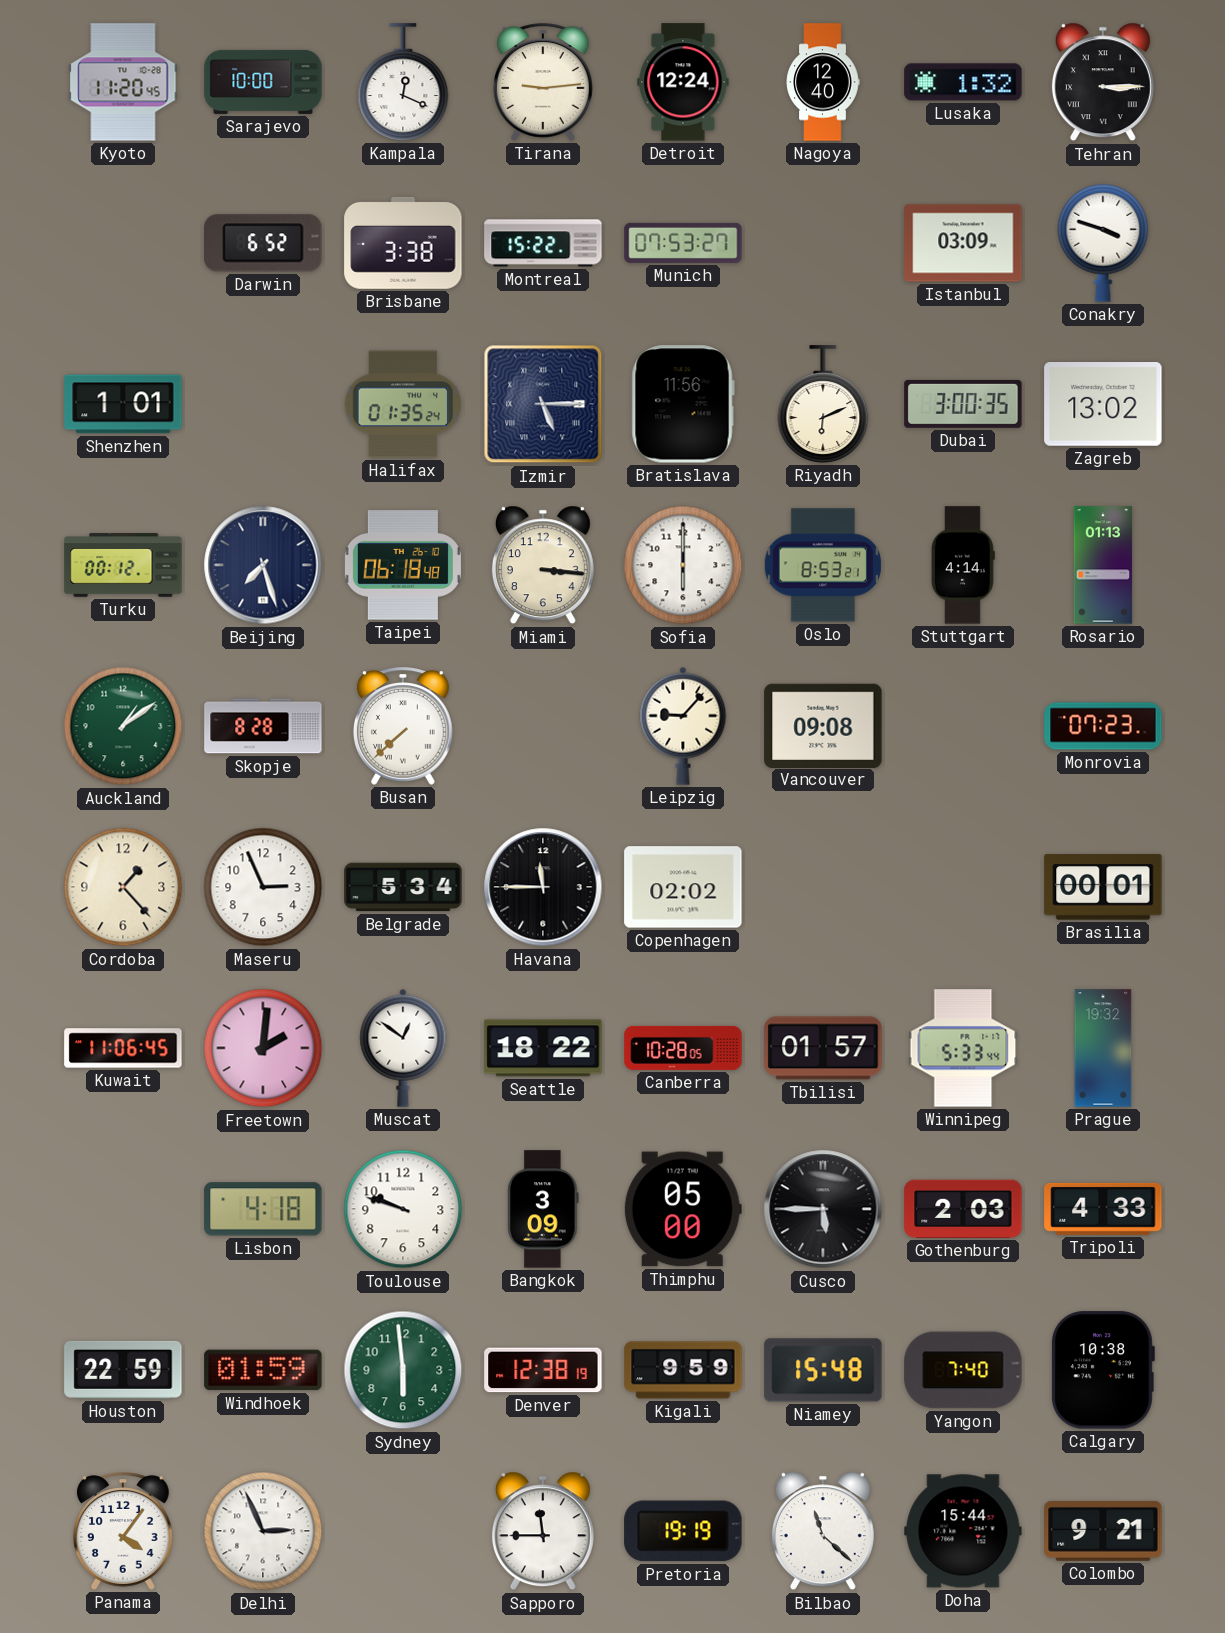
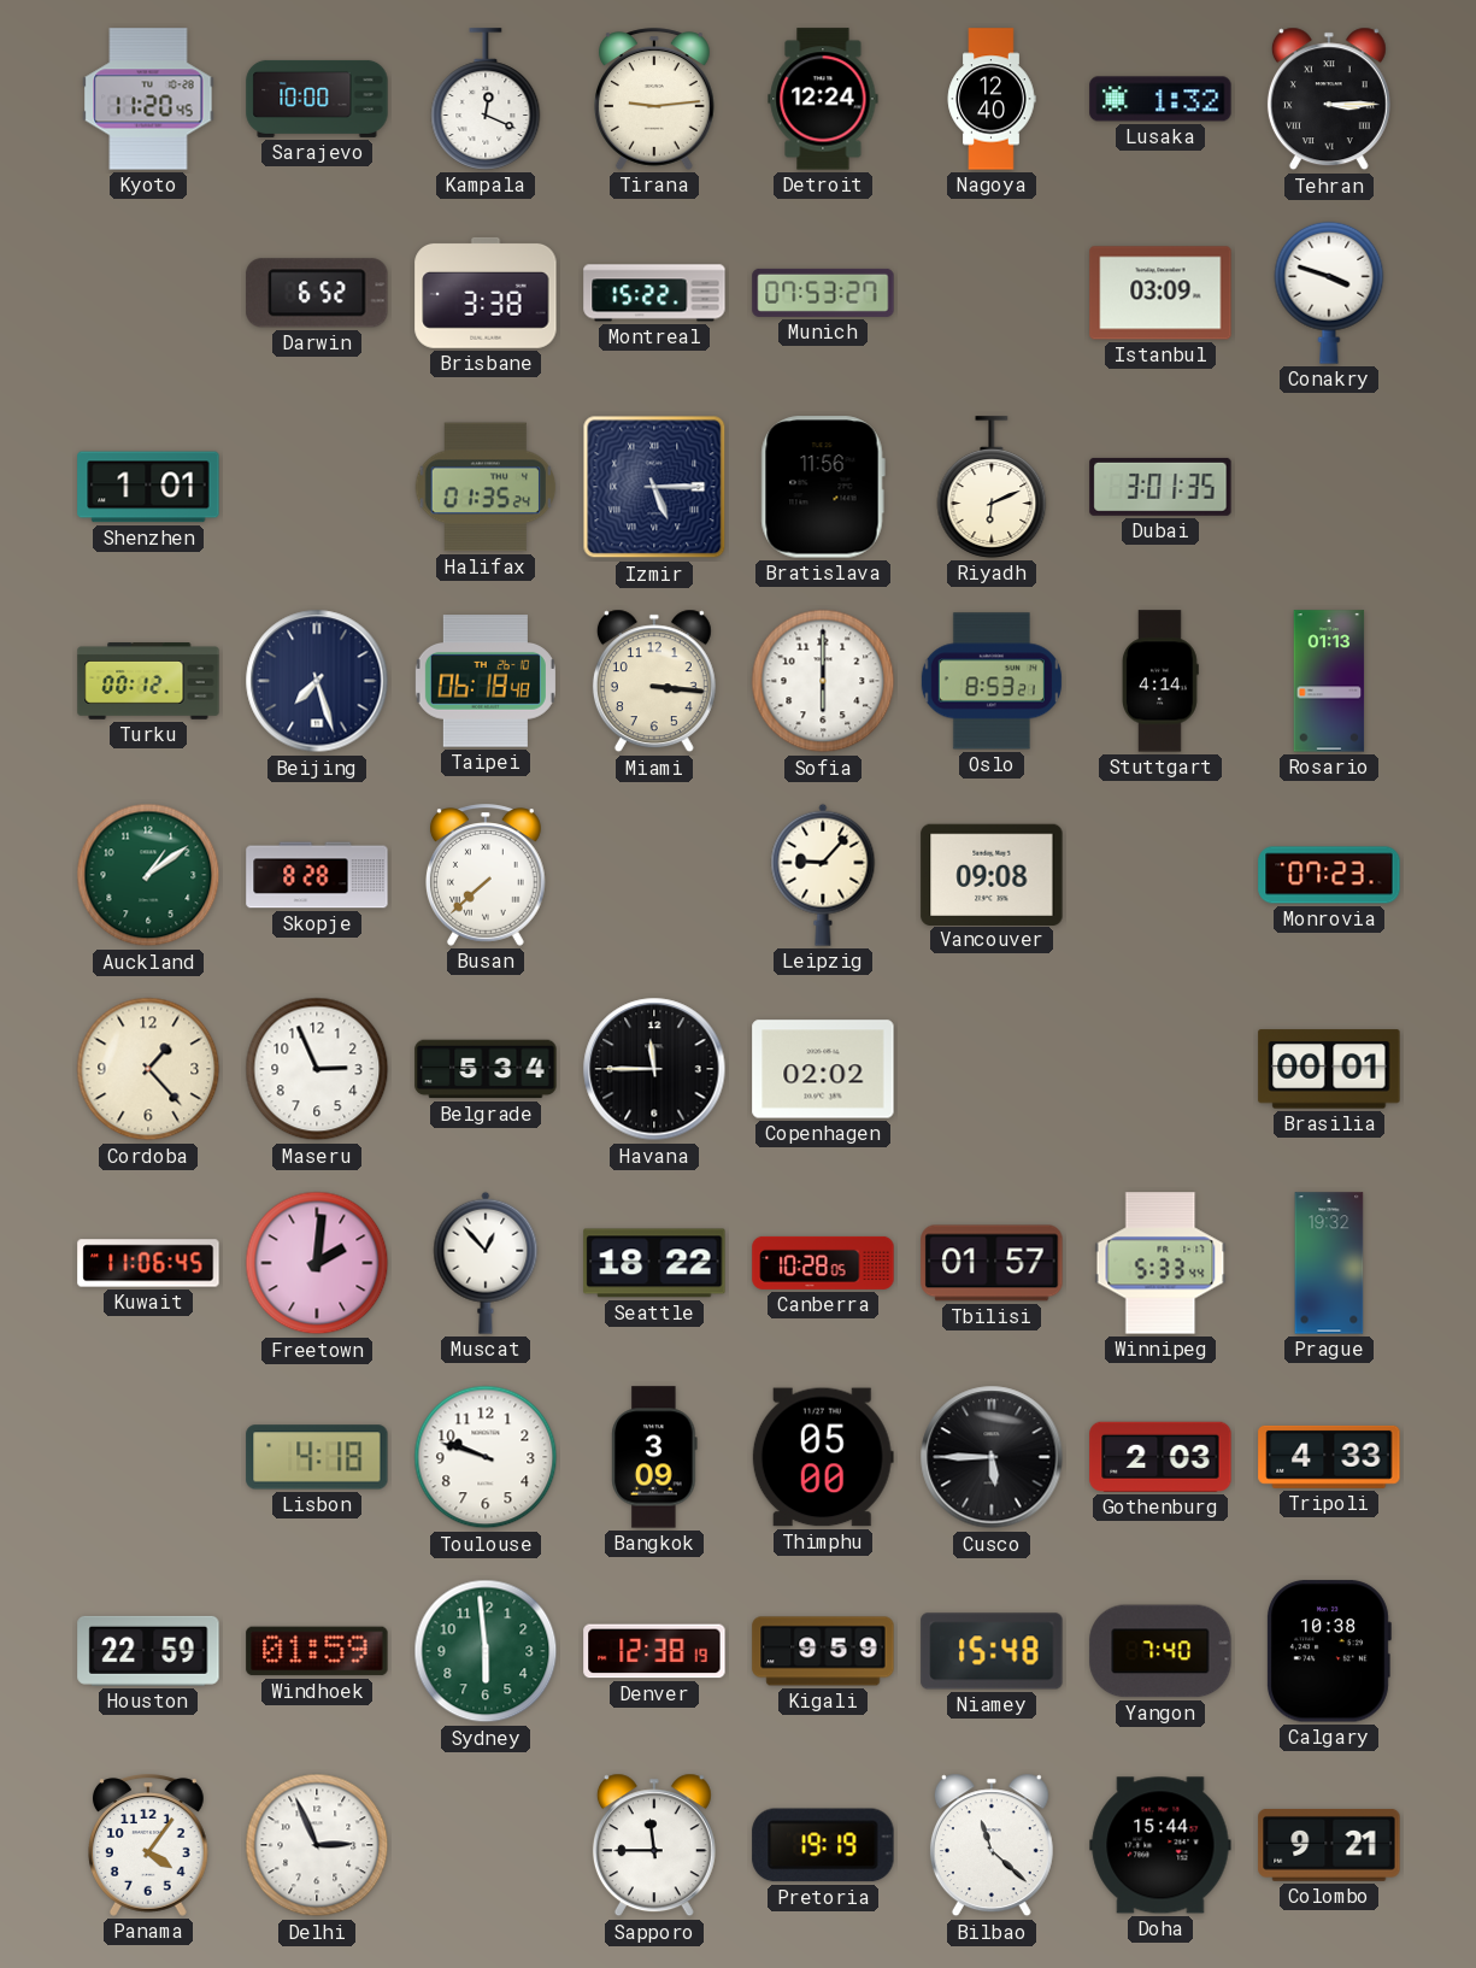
Dubai: 3:00 -> 3:01
Zagreb: 13:02 -> none
Muscat: 12:51 -> 12:53
